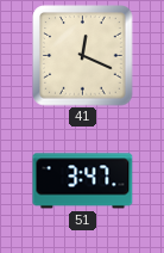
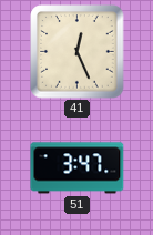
41: 12:19 -> 12:26
